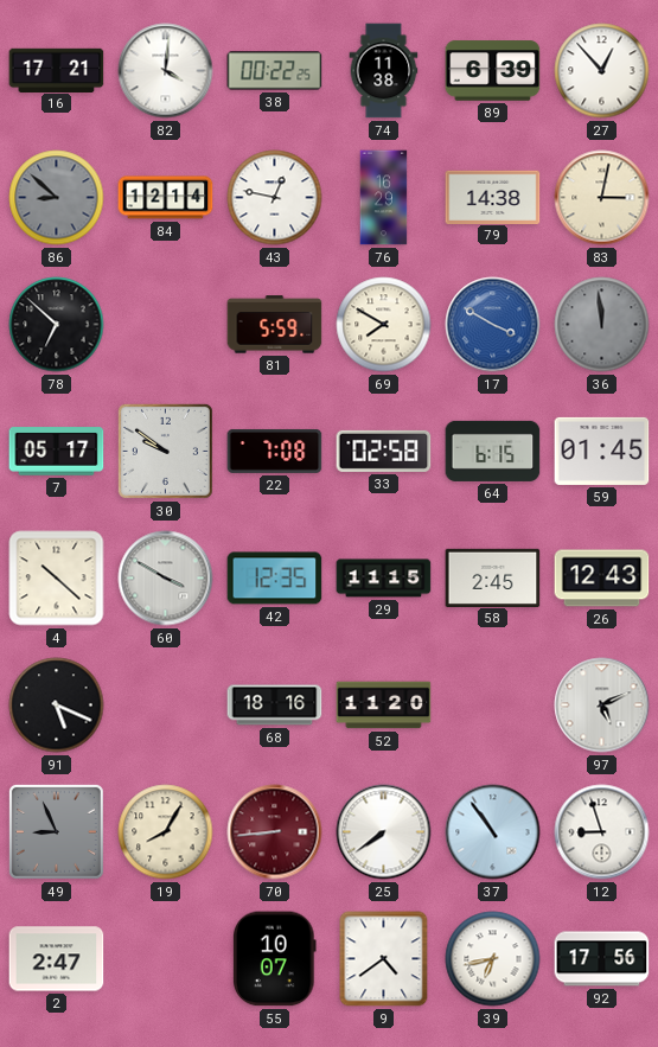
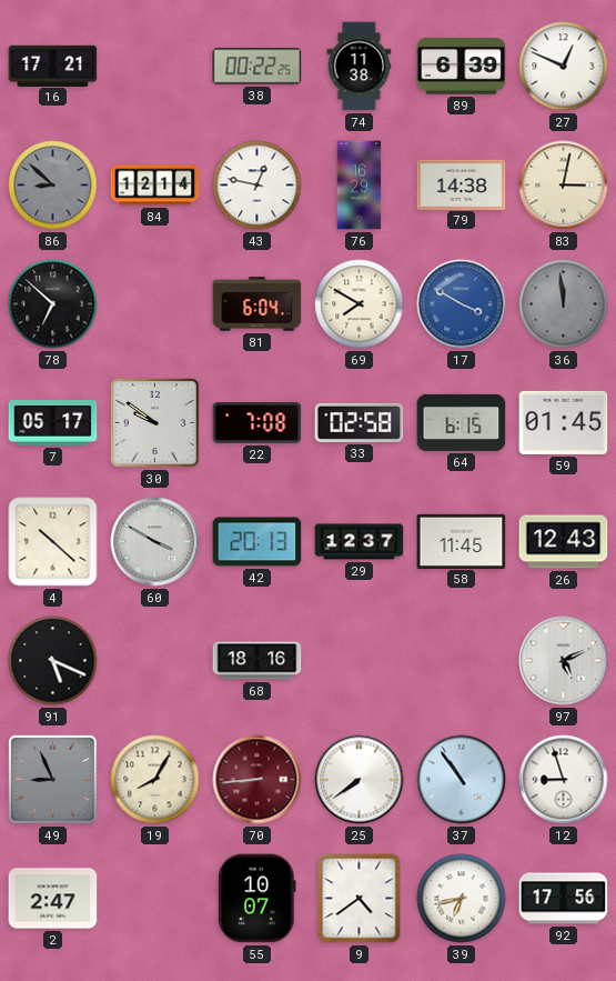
82: 4:01 -> none
27: 12:53 -> 12:49
81: 5:59 -> 6:04
42: 12:35 -> 20:13
29: 11:15 -> 12:37
58: 2:45 -> 11:45
52: 11:20 -> none
